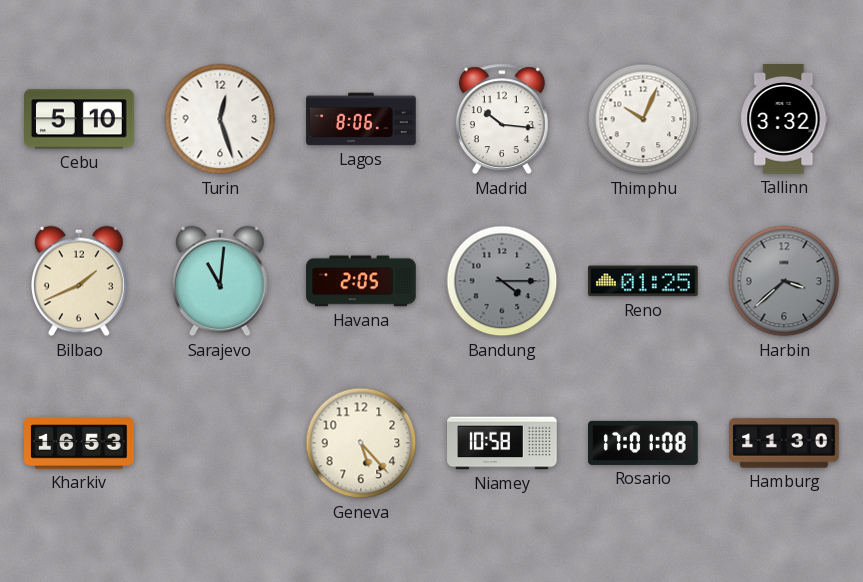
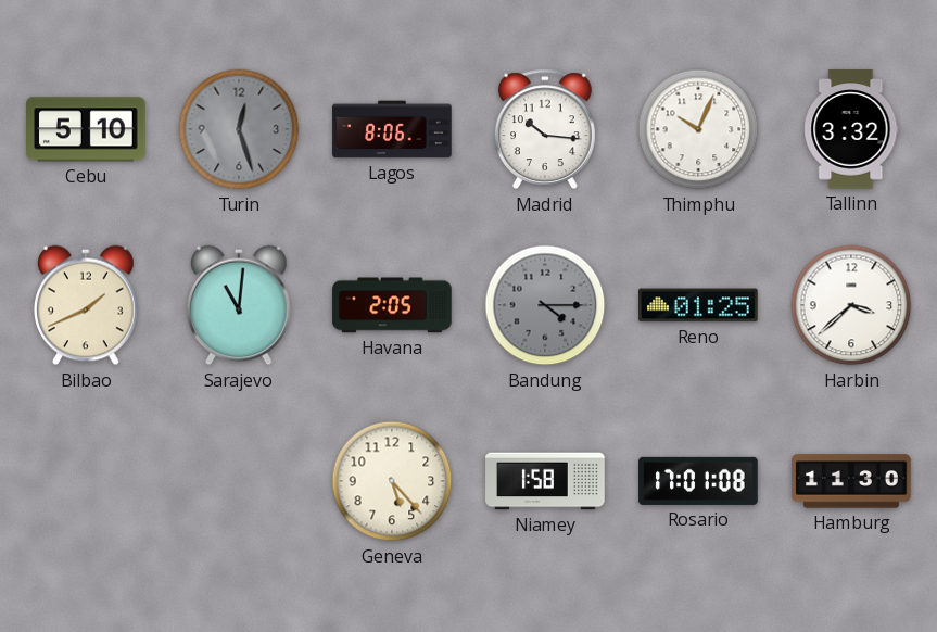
Turin dial: white -> grey
Harbin dial: grey -> white
Kharkiv: 16:53 -> none
Niamey: 10:58 -> 1:58
